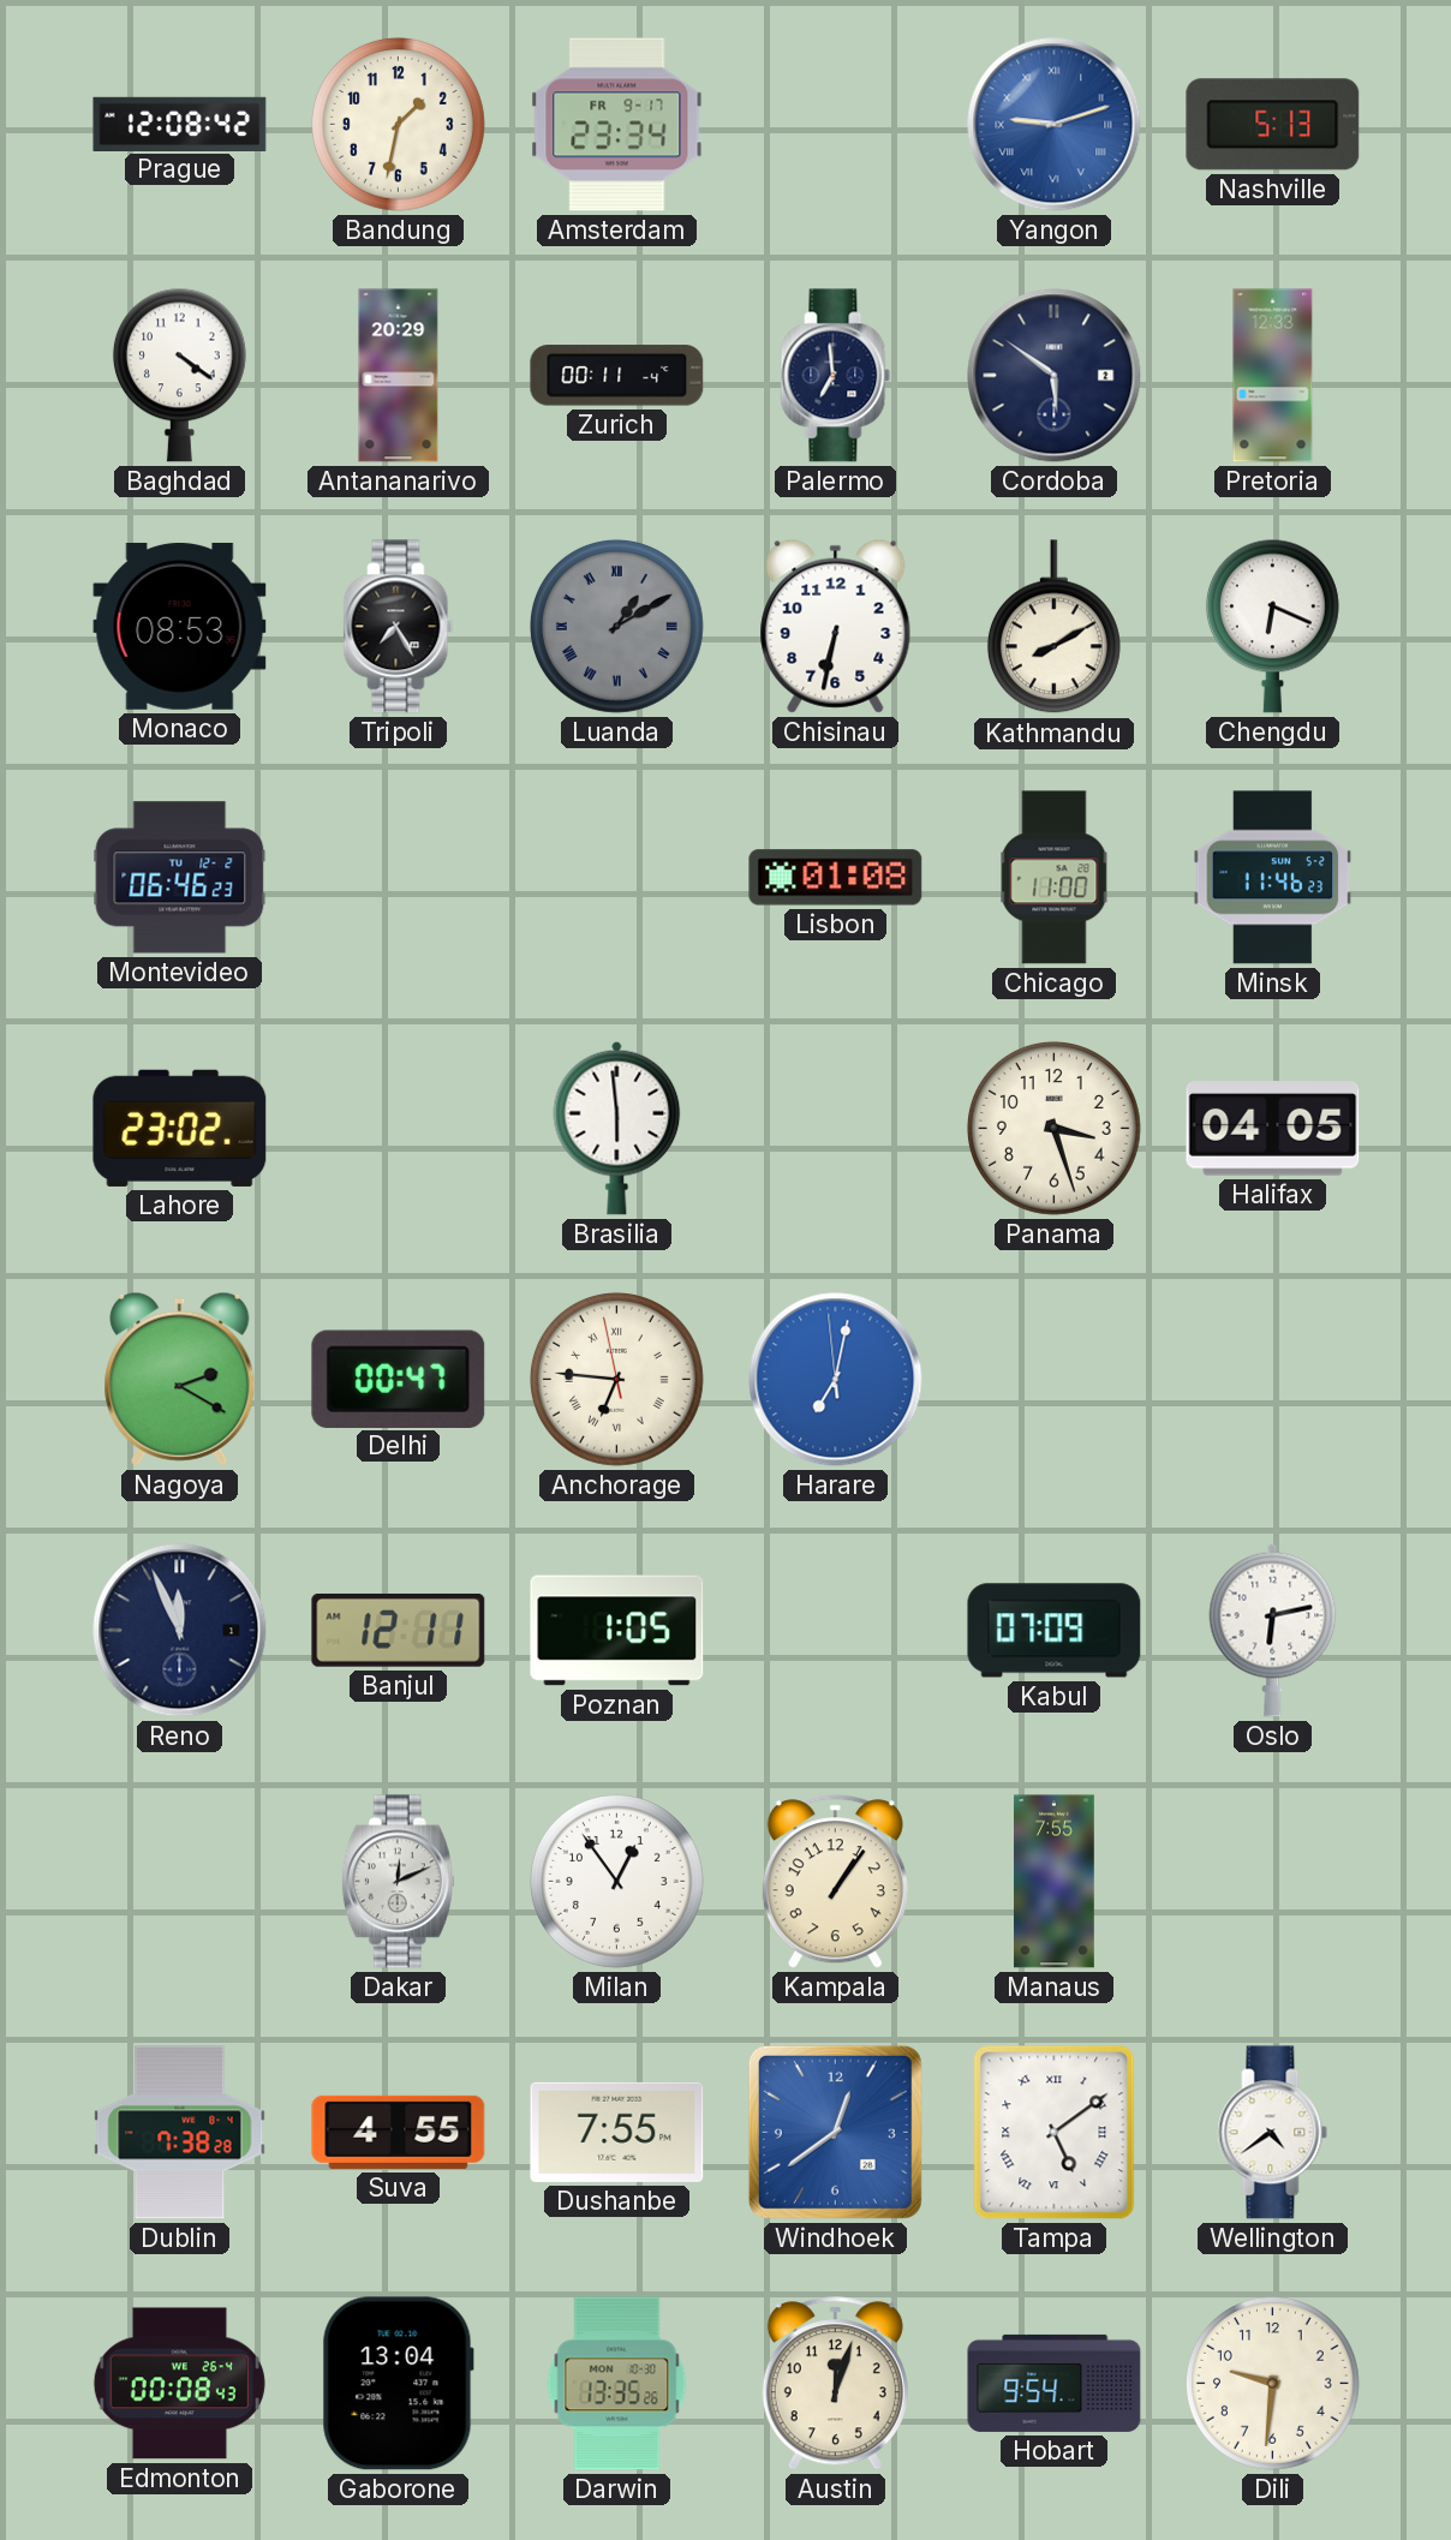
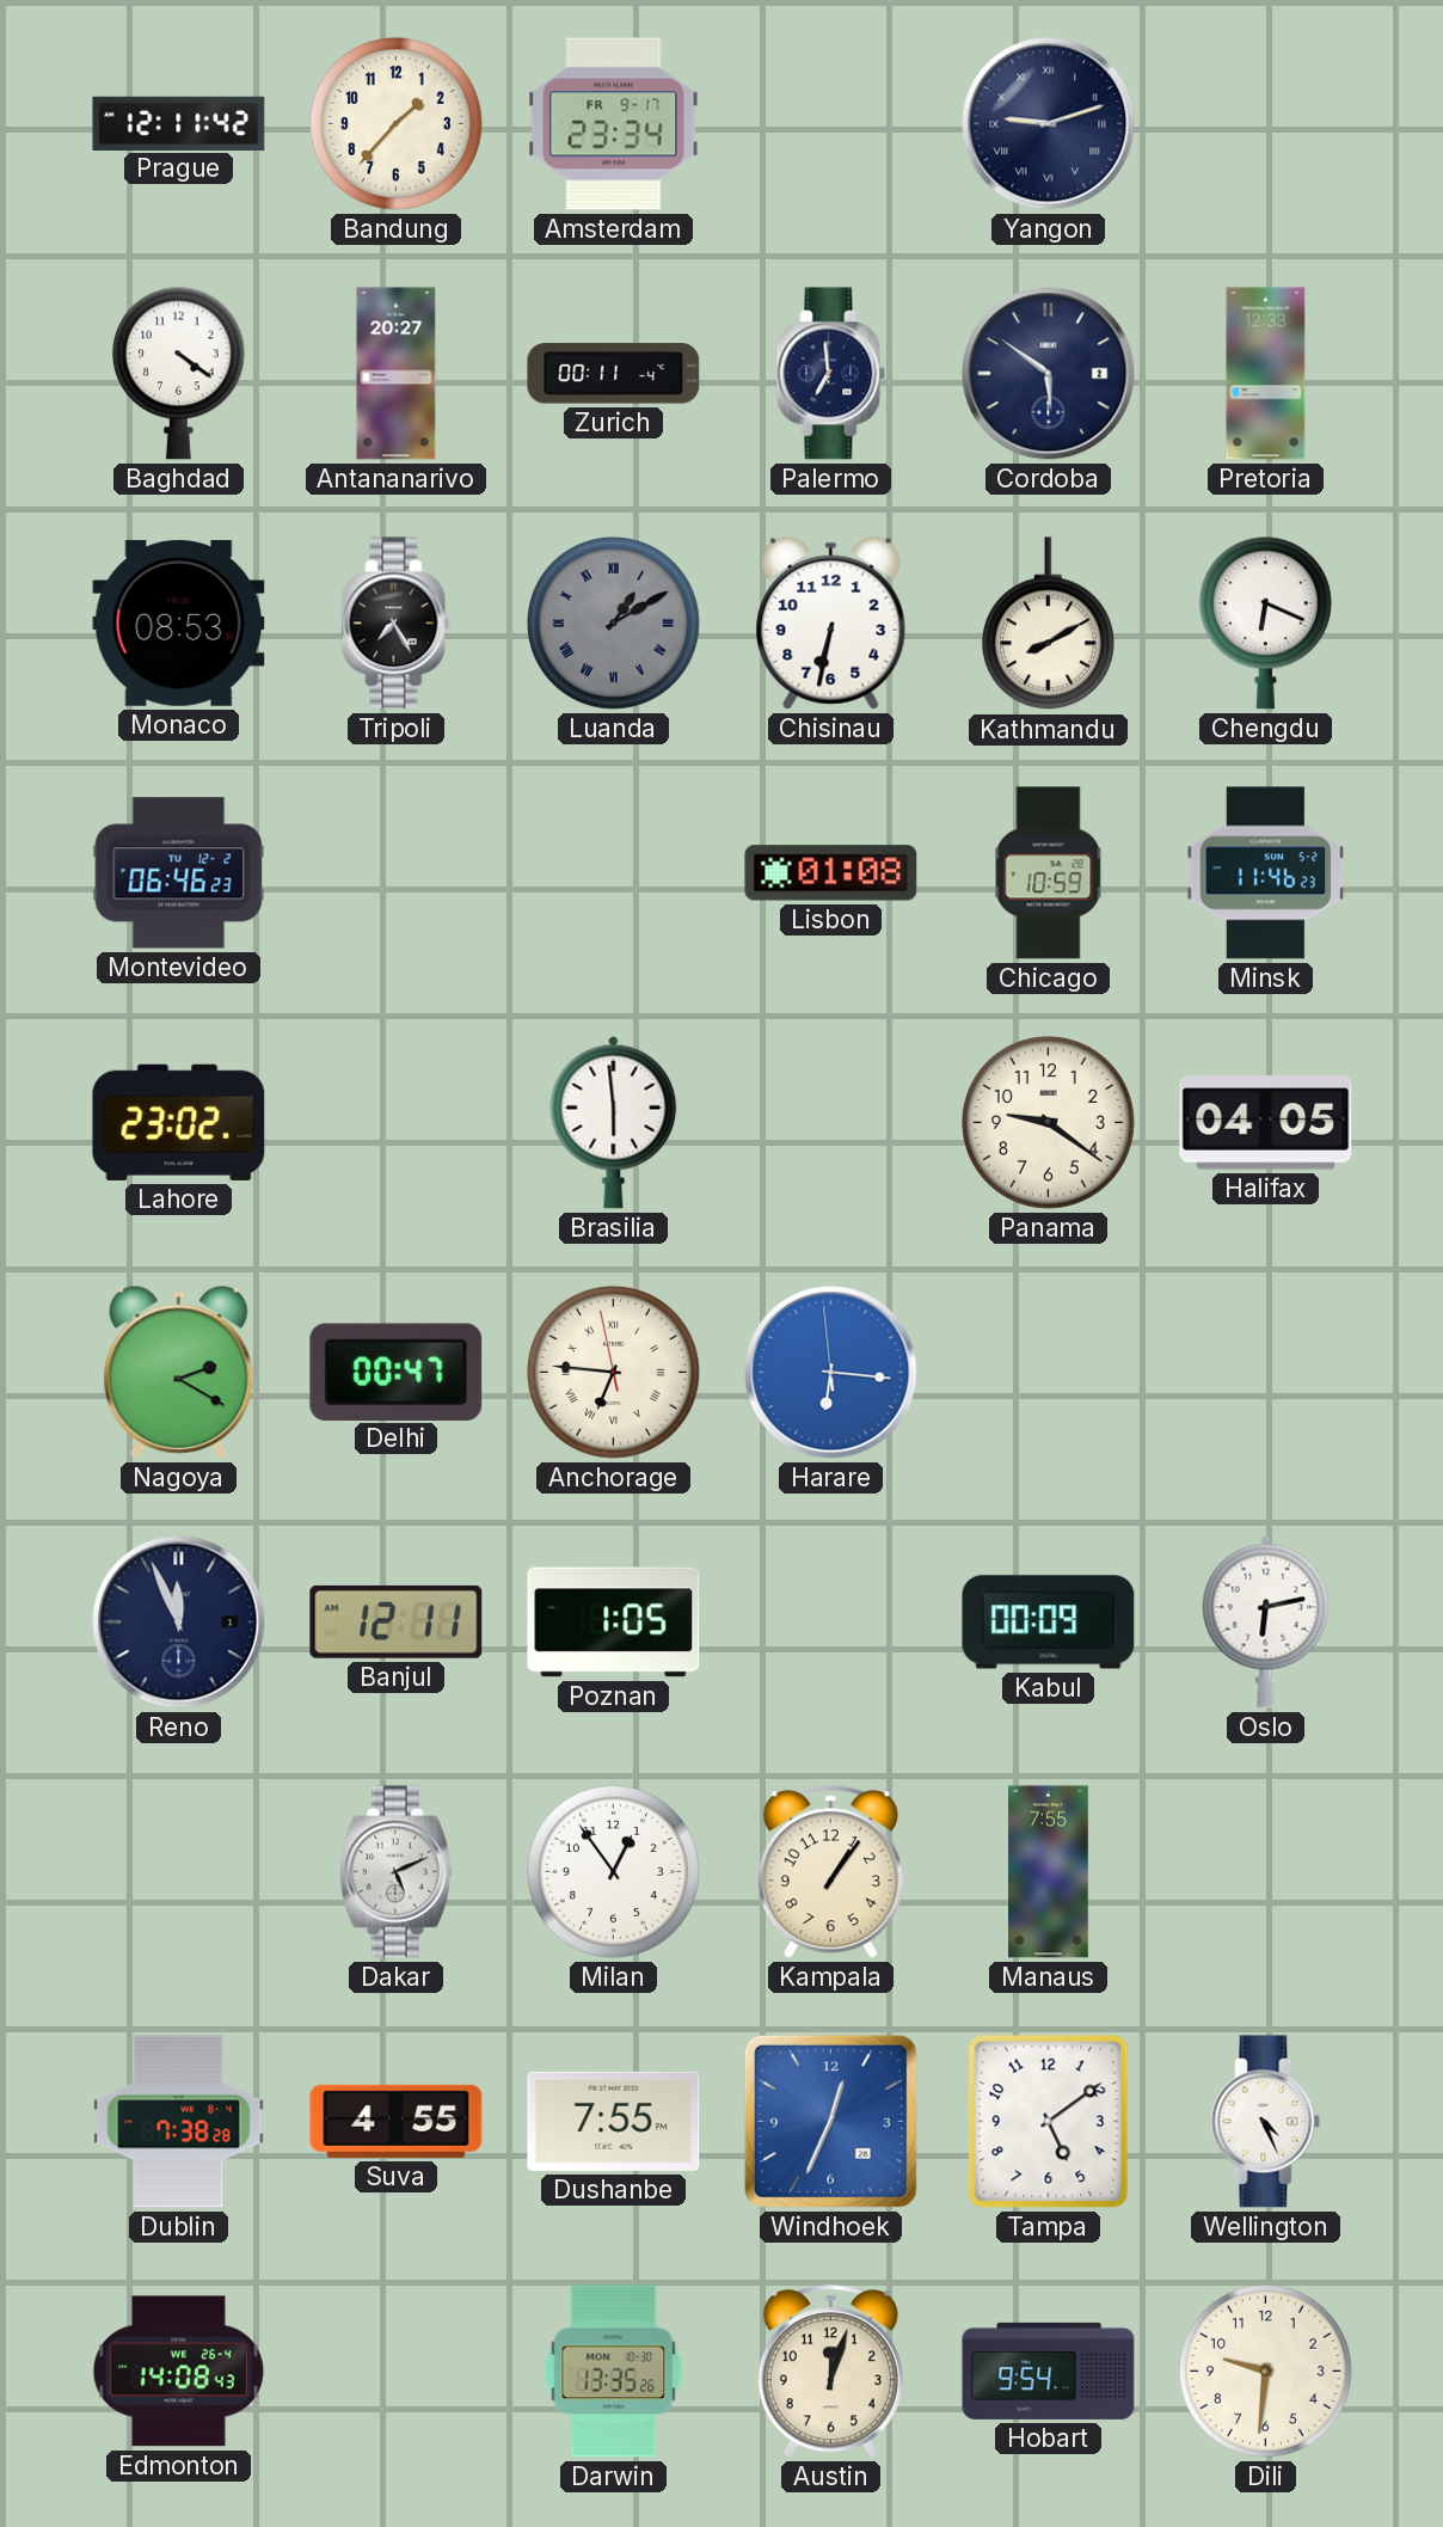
Prague: 12:08 -> 12:11
Bandung: 1:32 -> 1:37
Yangon dial: blue -> navy
Nashville: 5:13 -> none
Antananarivo: 20:29 -> 20:27
Chicago: 11:00 -> 10:59
Panama: 3:27 -> 9:21
Harare: 7:01 -> 6:15
Kabul: 07:09 -> 00:09
Dakar: 12:11 -> 5:11
Windhoek: 12:39 -> 12:34
Tampa numerals: Roman -> Arabic
Wellington: 4:39 -> 4:26
Edmonton: 00:08 -> 14:08
Gaborone: 13:04 -> none
